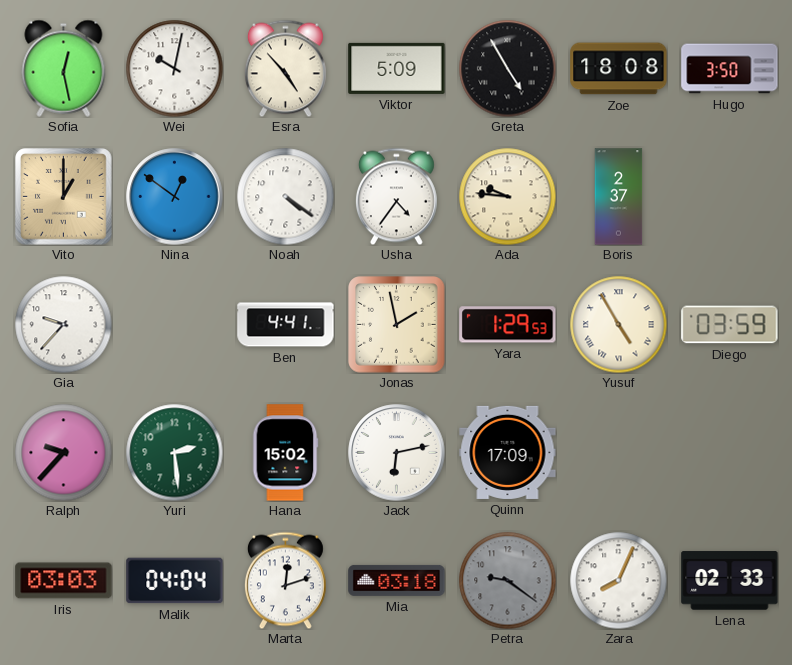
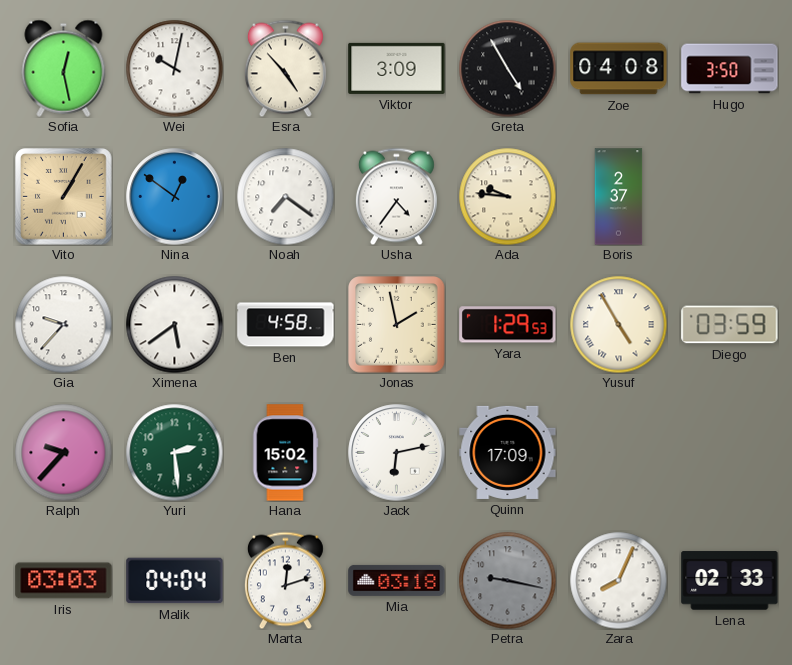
Viktor: 5:09 -> 3:09
Zoe: 18:08 -> 04:08
Vito: 1:00 -> 1:05
Noah: 4:21 -> 7:21
Ximena: none -> 5:39
Ben: 4:41 -> 4:58
Petra: 9:21 -> 9:17
